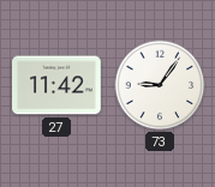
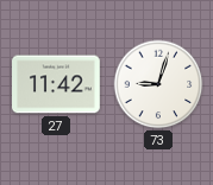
73: 9:06 -> 9:03
